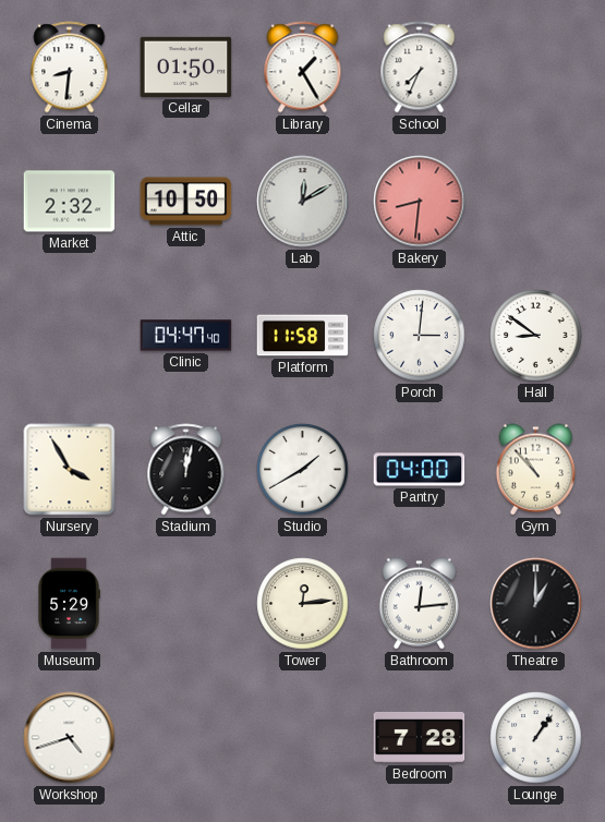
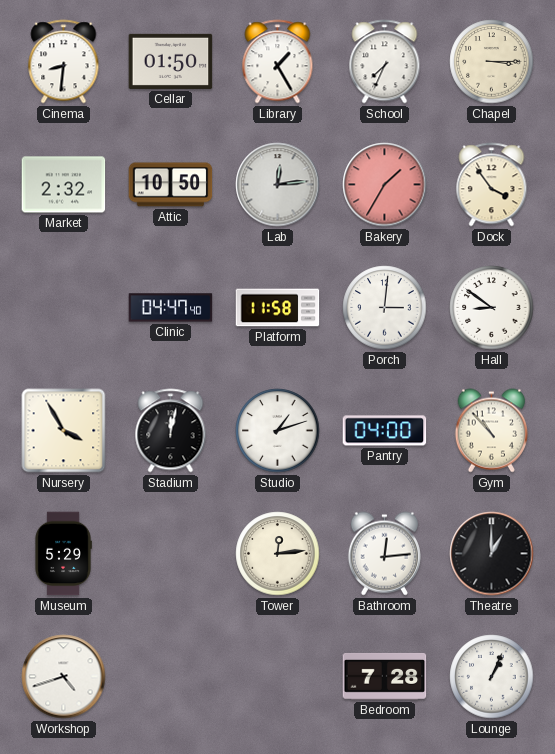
Chapel: none -> 3:15
Lab: 12:10 -> 12:14
Bakery: 8:31 -> 1:35
Dock: none -> 3:54
Studio: 1:40 -> 1:12
Lounge: 1:06 -> 1:04
